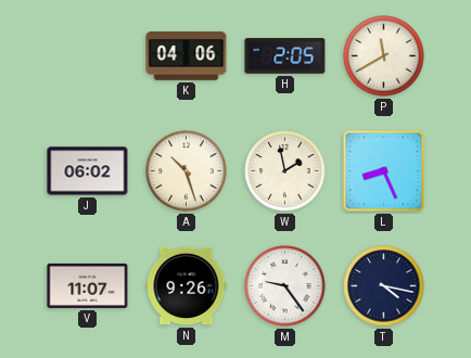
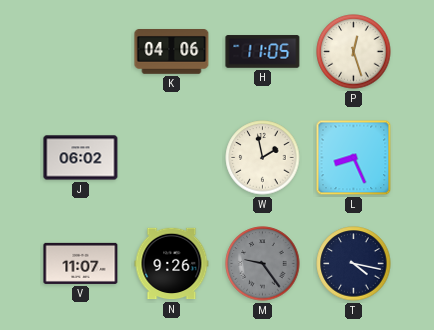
H: 2:05 -> 11:05
P: 11:40 -> 12:27
A: 10:27 -> none
M dial: white -> grey
